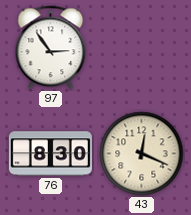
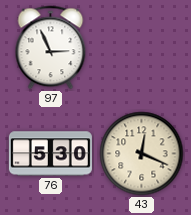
97: 2:54 -> 2:56
76: 8:30 -> 5:30
